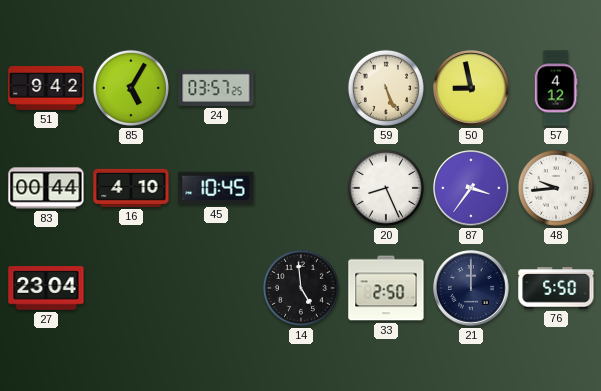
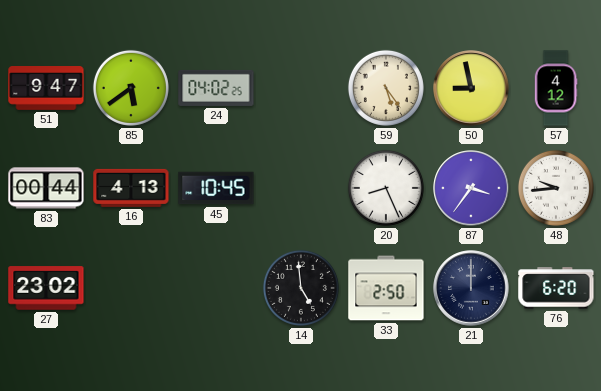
51: 9:42 -> 9:47
85: 5:05 -> 5:39
24: 03:57 -> 04:02
59: 5:26 -> 5:24
16: 4:10 -> 4:13
27: 23:04 -> 23:02
76: 5:50 -> 6:20
